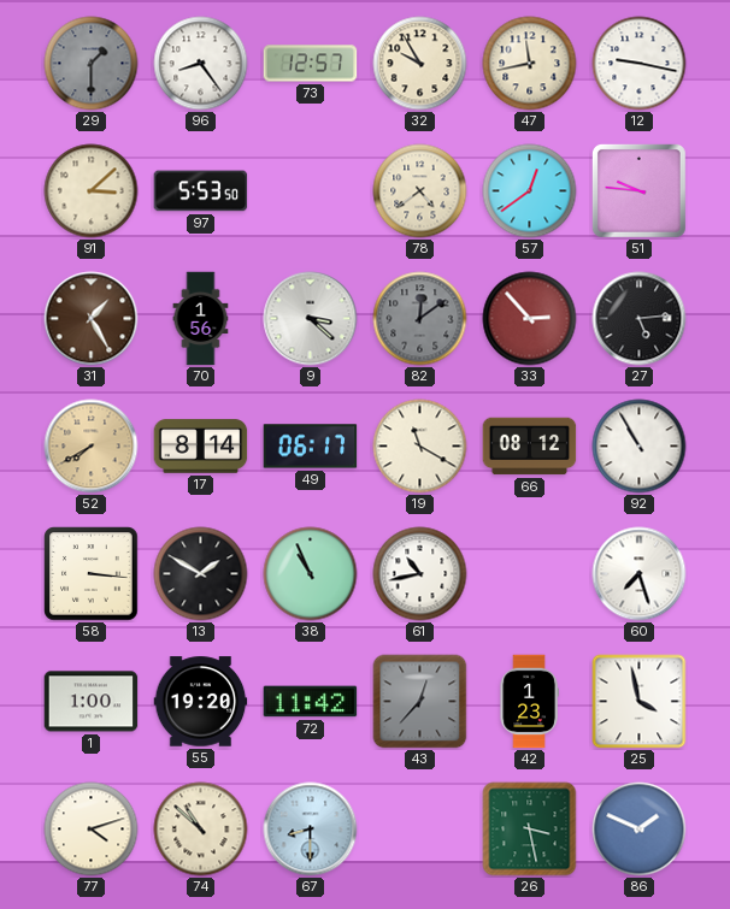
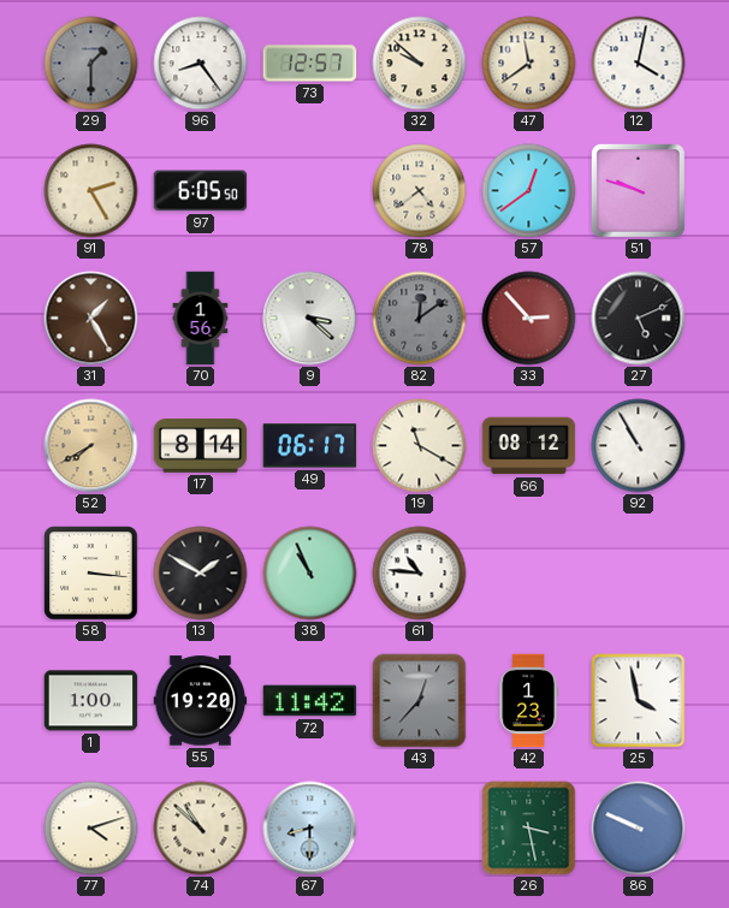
32: 9:55 -> 9:52
47: 11:43 -> 11:39
12: 9:17 -> 4:02
91: 3:08 -> 2:25
97: 5:53 -> 6:05
51: 9:46 -> 9:48
27: 5:14 -> 5:11
61: 10:43 -> 10:46
60: 7:27 -> none
86: 1:49 -> 9:49
